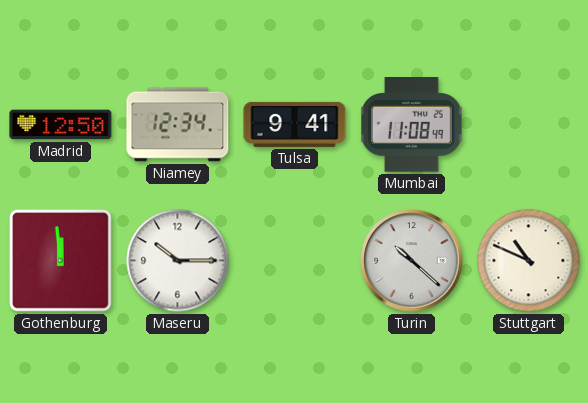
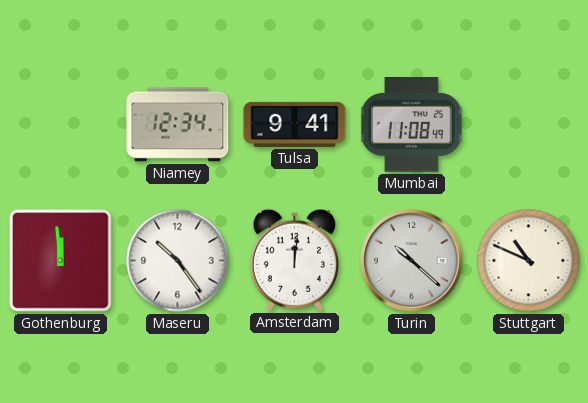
Madrid: 12:50 -> none
Maseru: 10:15 -> 10:24
Amsterdam: none -> 12:01
